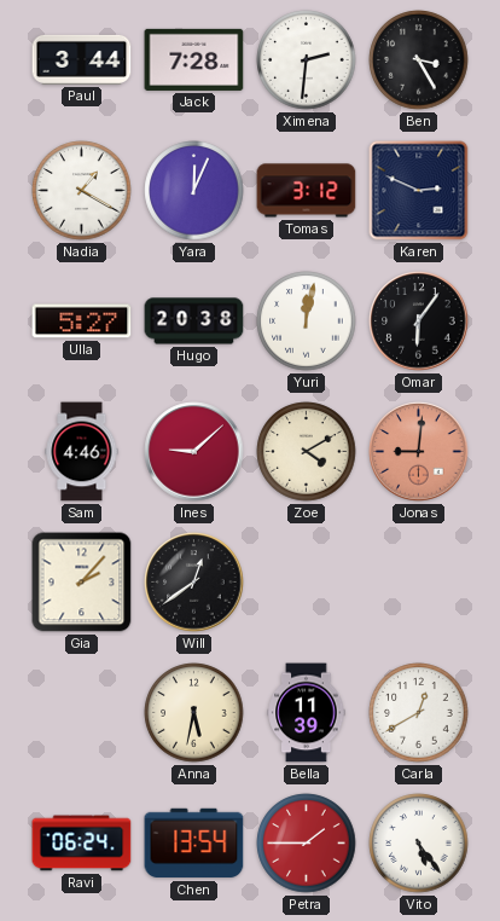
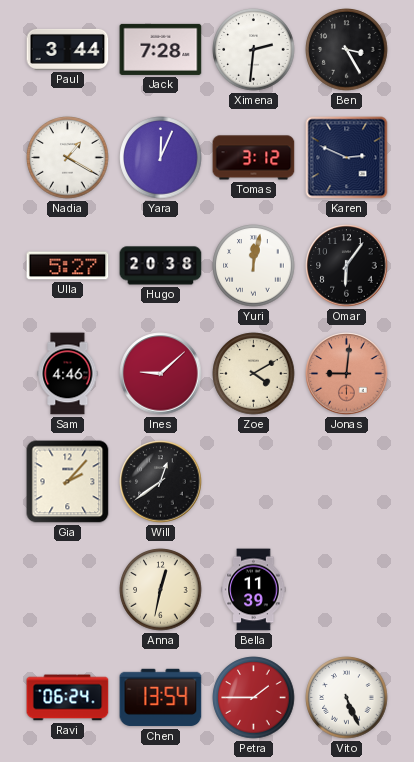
Anna: 5:32 -> 12:32
Carla: 12:40 -> none
Vito: 5:24 -> 5:26
